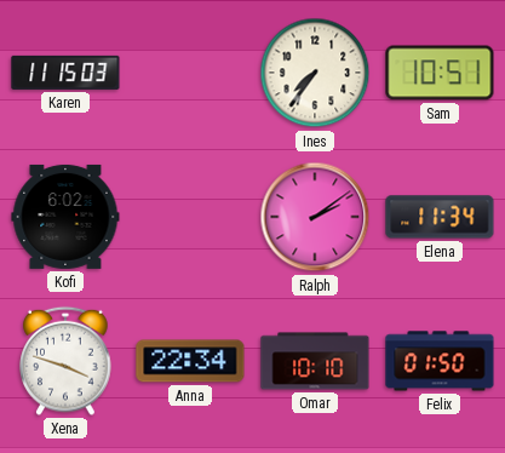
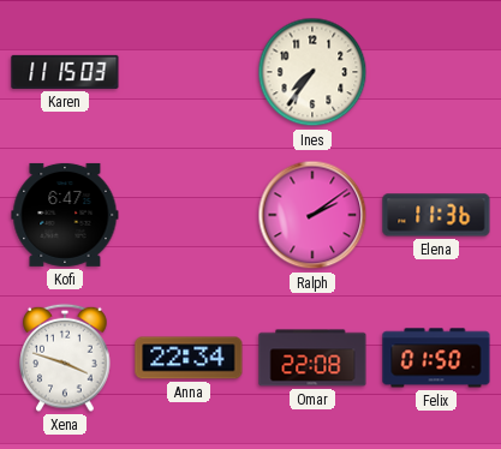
Sam: 10:51 -> none
Kofi: 6:02 -> 6:47
Elena: 11:34 -> 11:36
Omar: 10:10 -> 22:08
